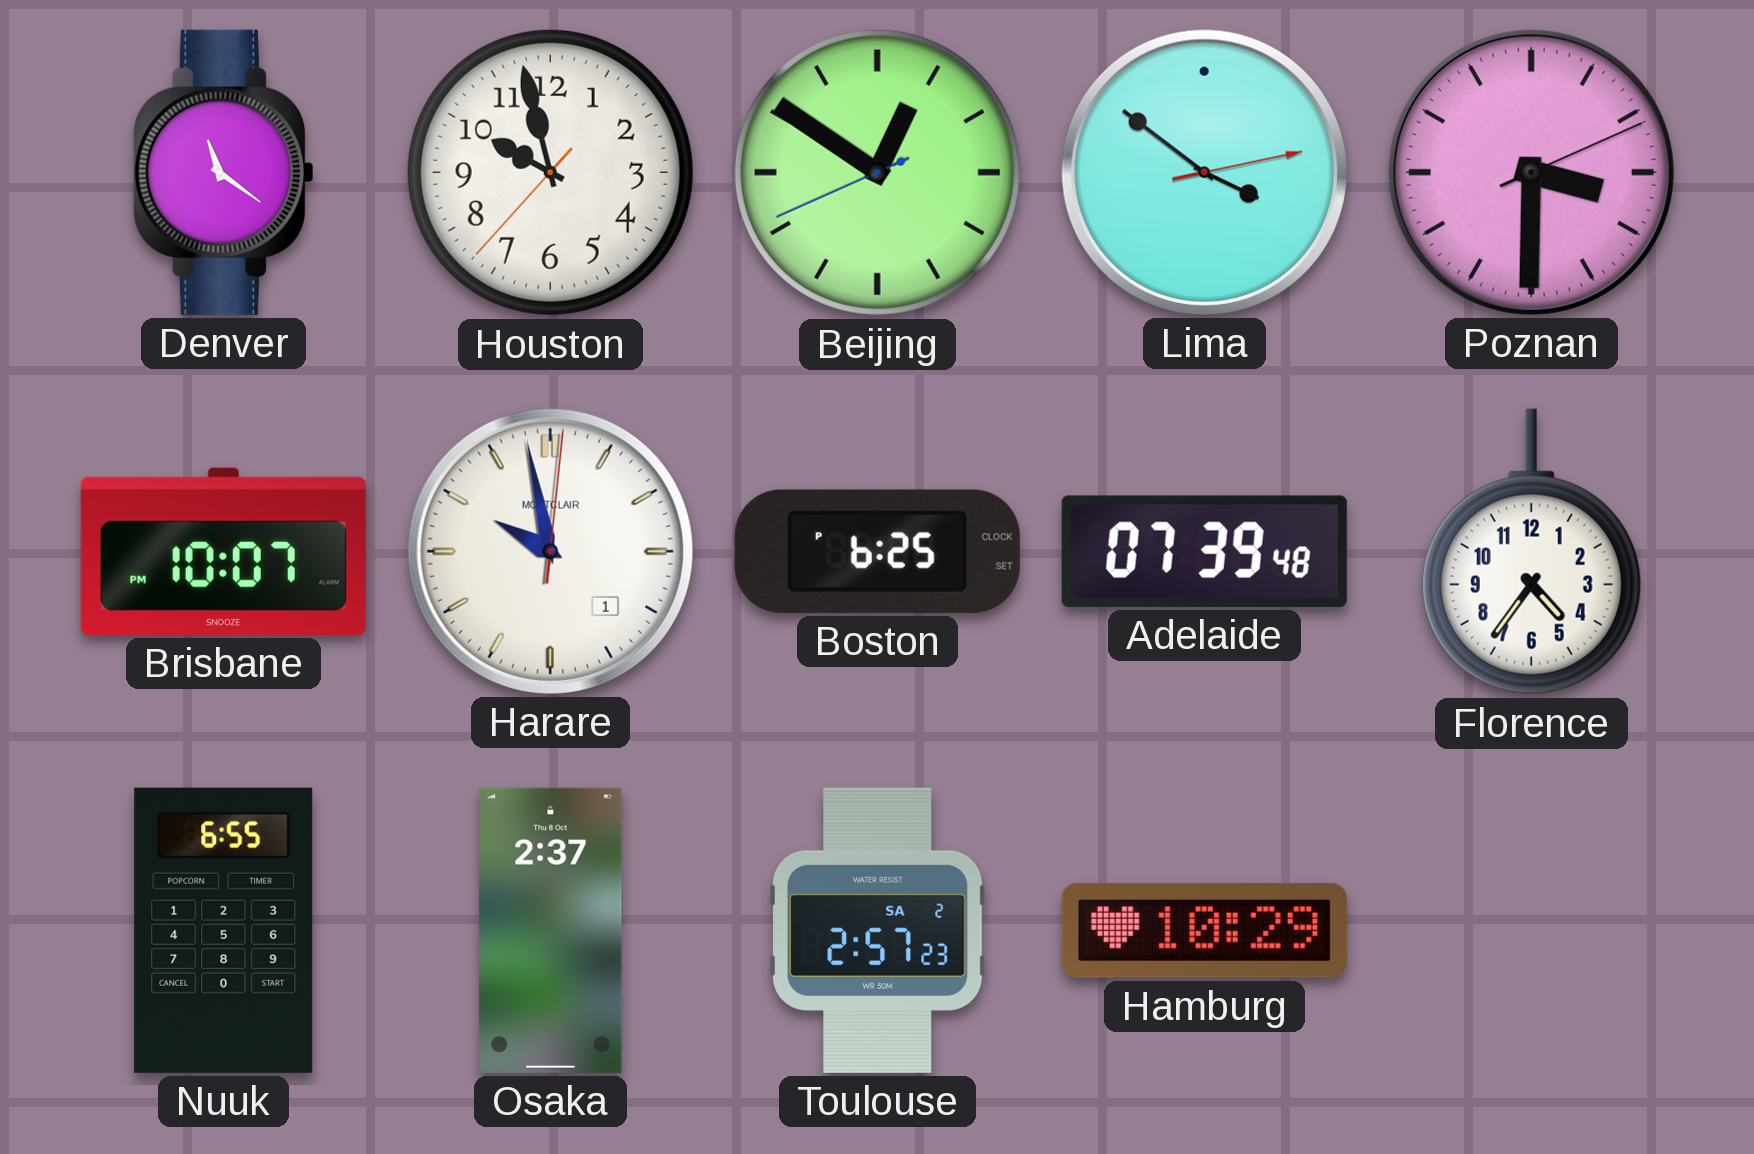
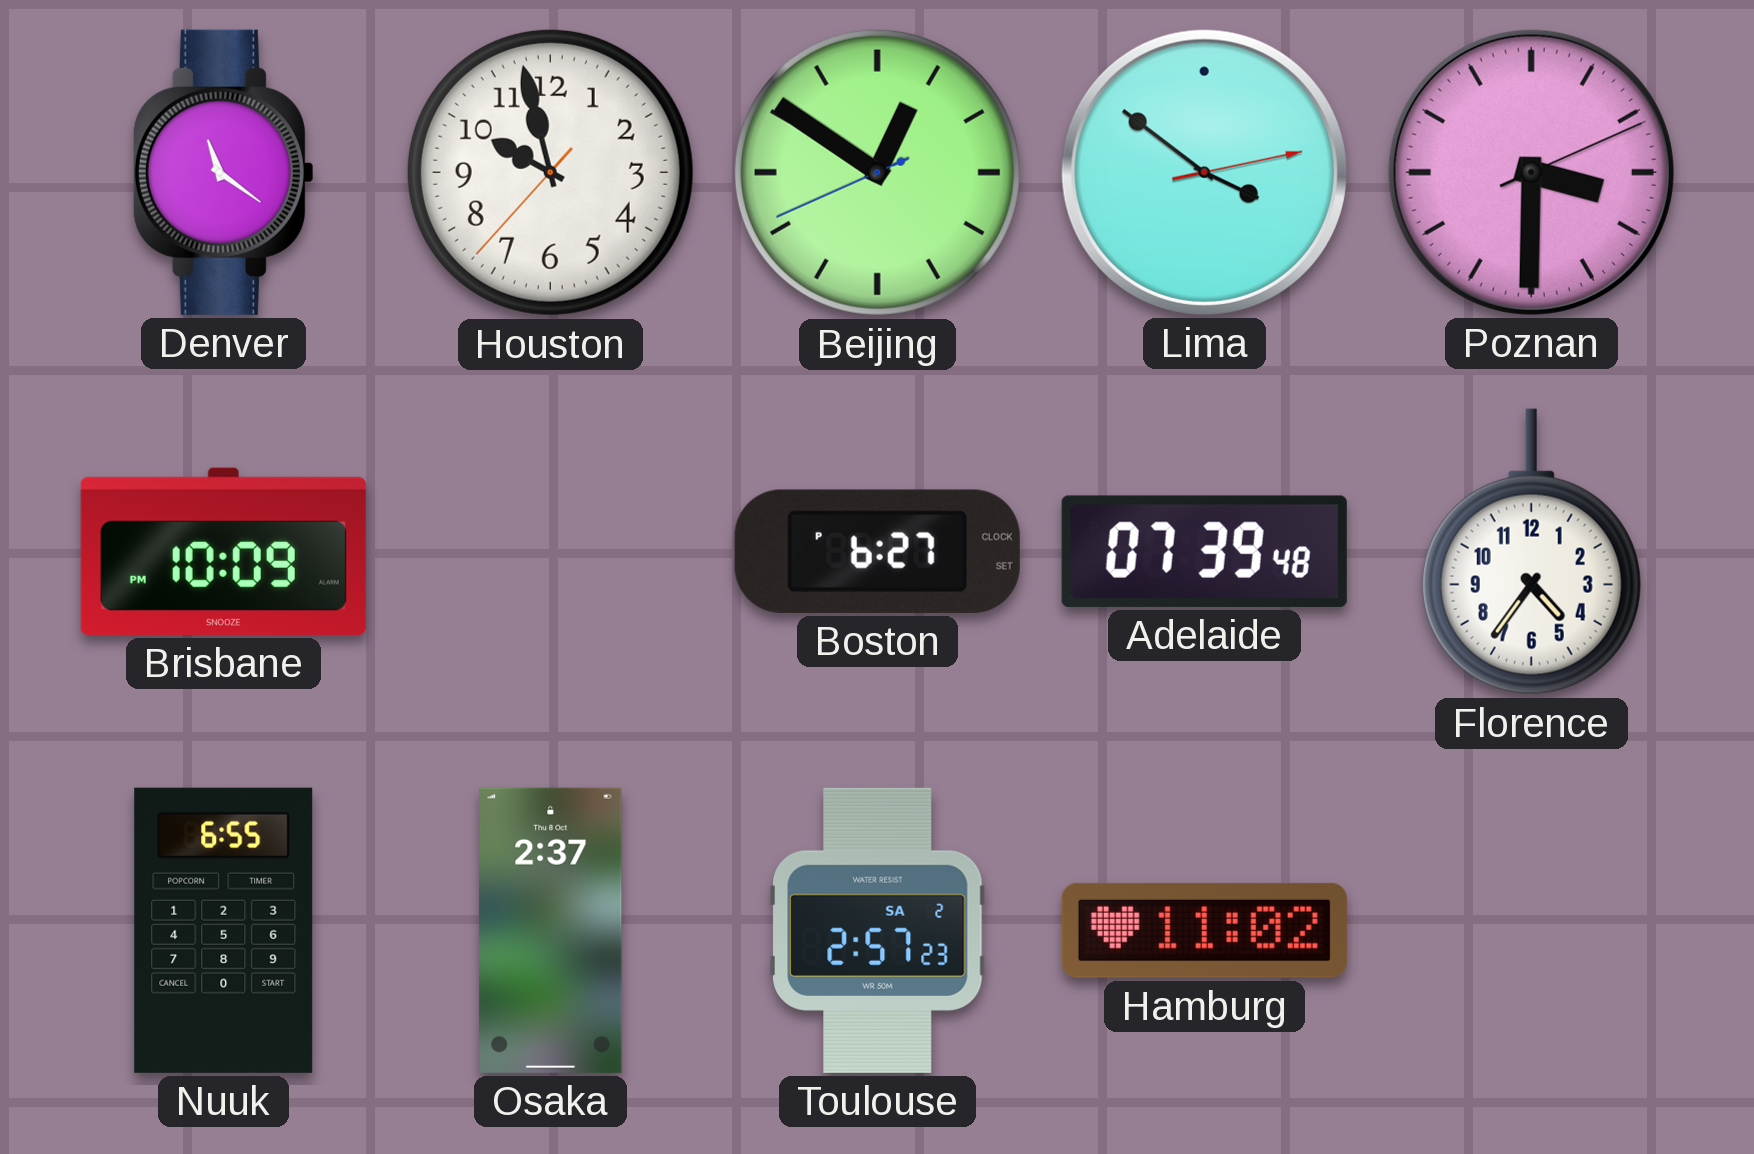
Brisbane: 10:07 -> 10:09
Harare: 9:58 -> none
Boston: 6:25 -> 6:27
Hamburg: 10:29 -> 11:02
